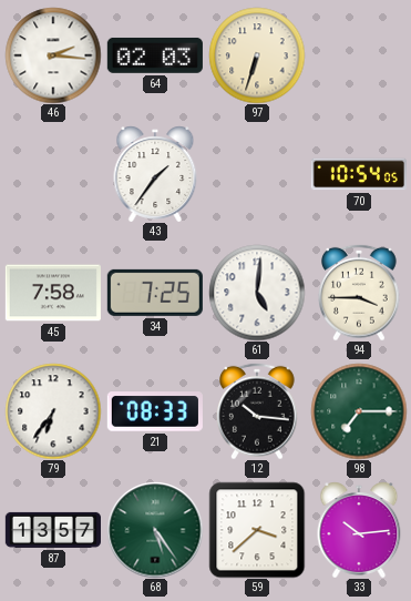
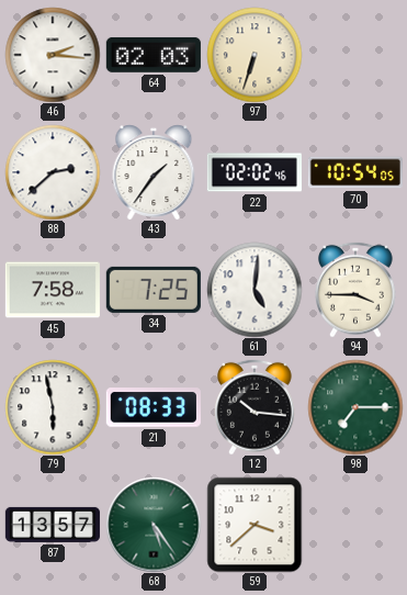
88: none -> 2:38
22: none -> 02:02
79: 6:36 -> 5:58
33: 10:14 -> none
